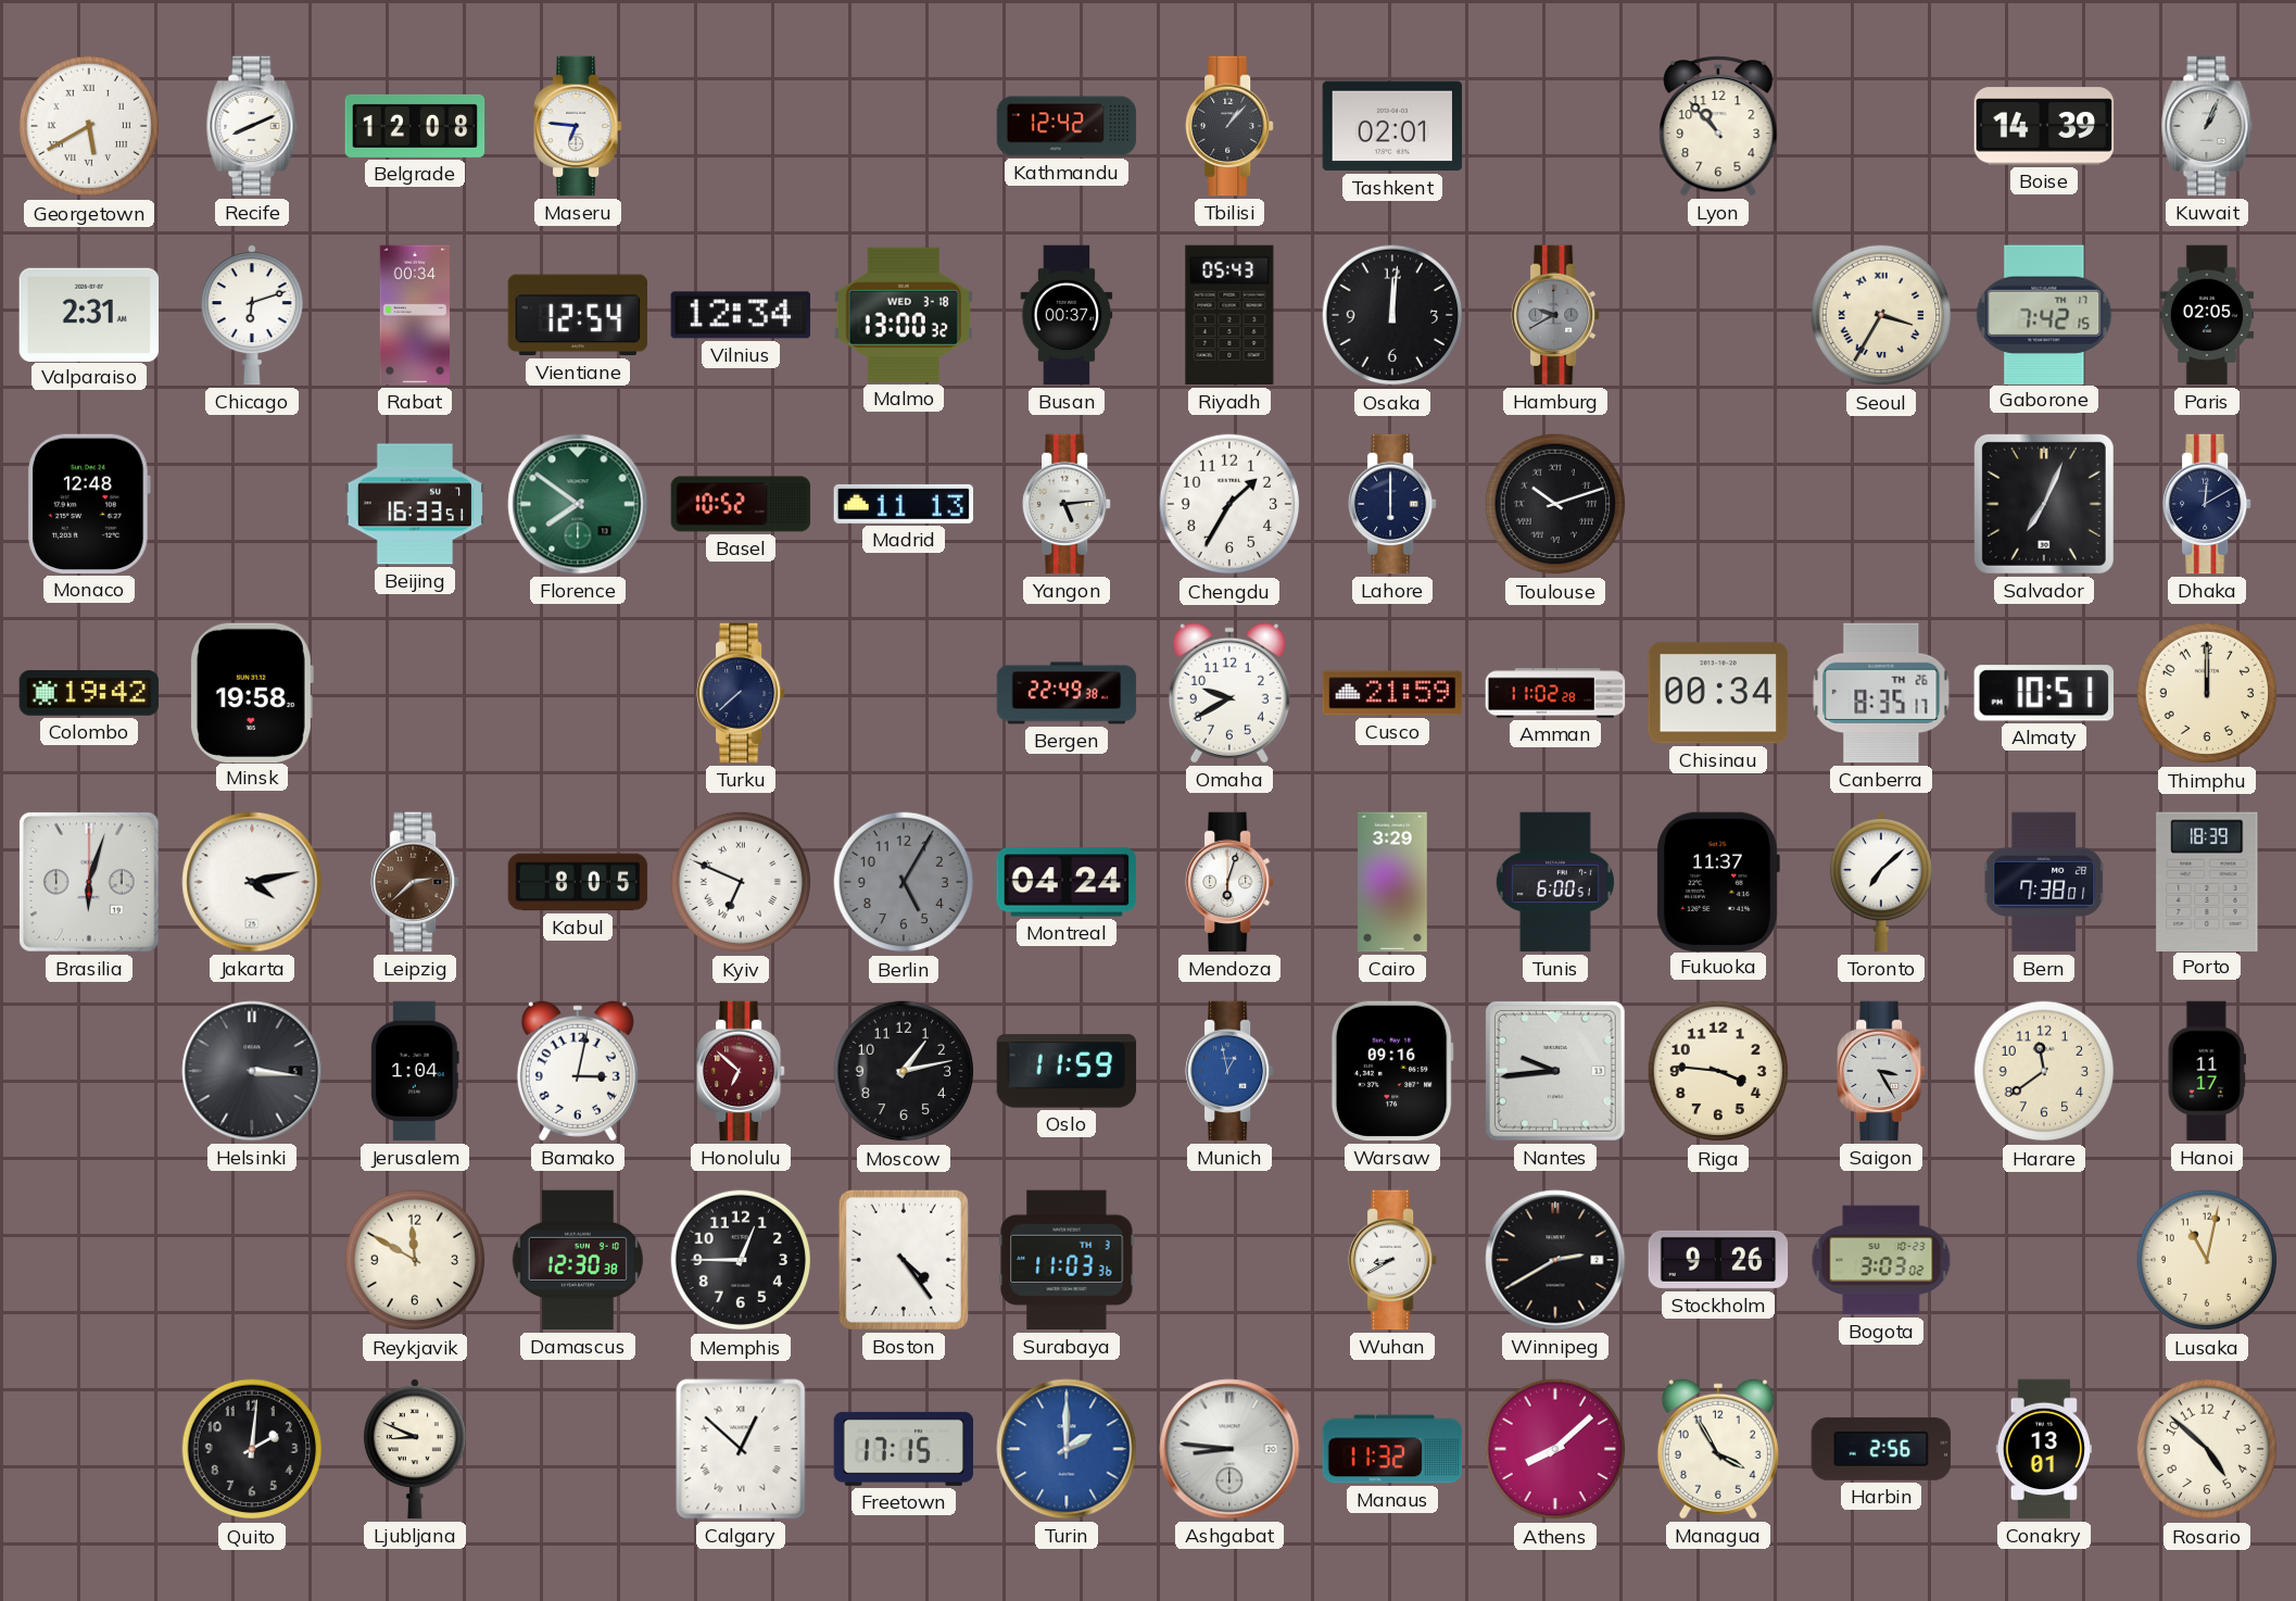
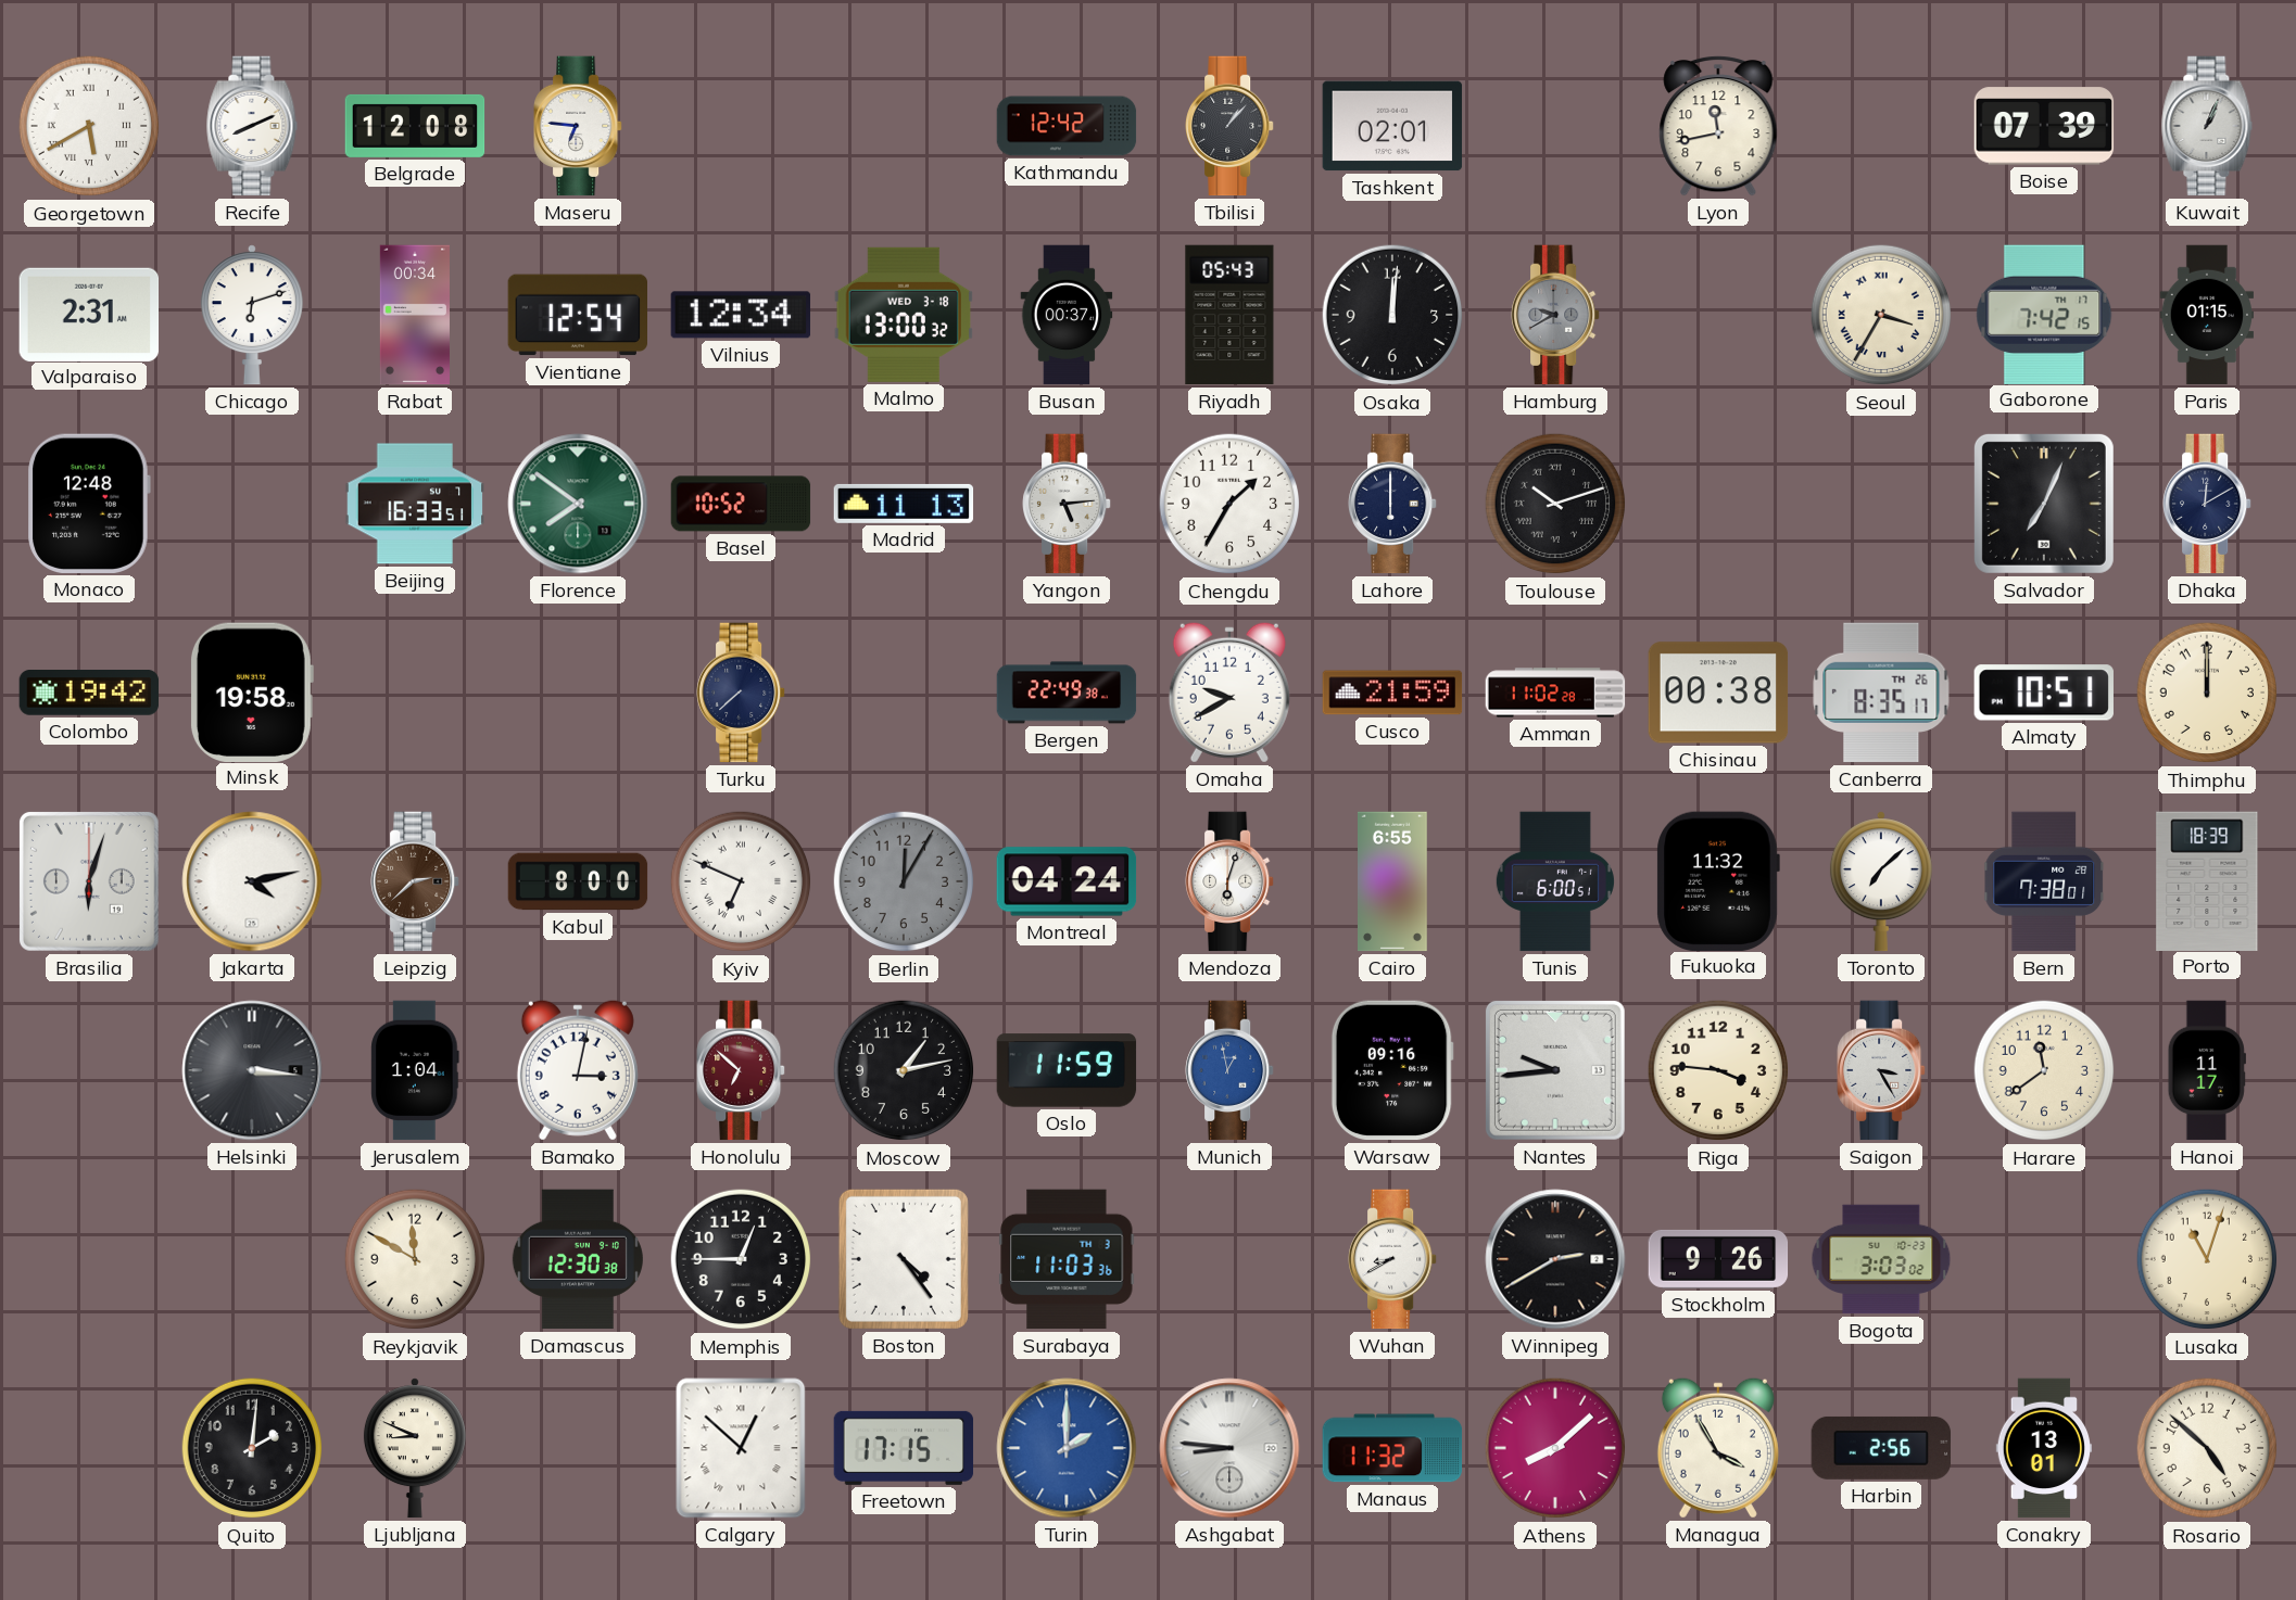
Lyon: 10:53 -> 11:43
Boise: 14:39 -> 07:39
Paris: 02:05 -> 01:15
Chisinau: 00:34 -> 00:38
Kabul: 8:05 -> 8:00
Berlin: 5:05 -> 12:05
Cairo: 3:29 -> 6:55
Fukuoka: 11:37 -> 11:32
Lusaka: 11:02 -> 11:03
